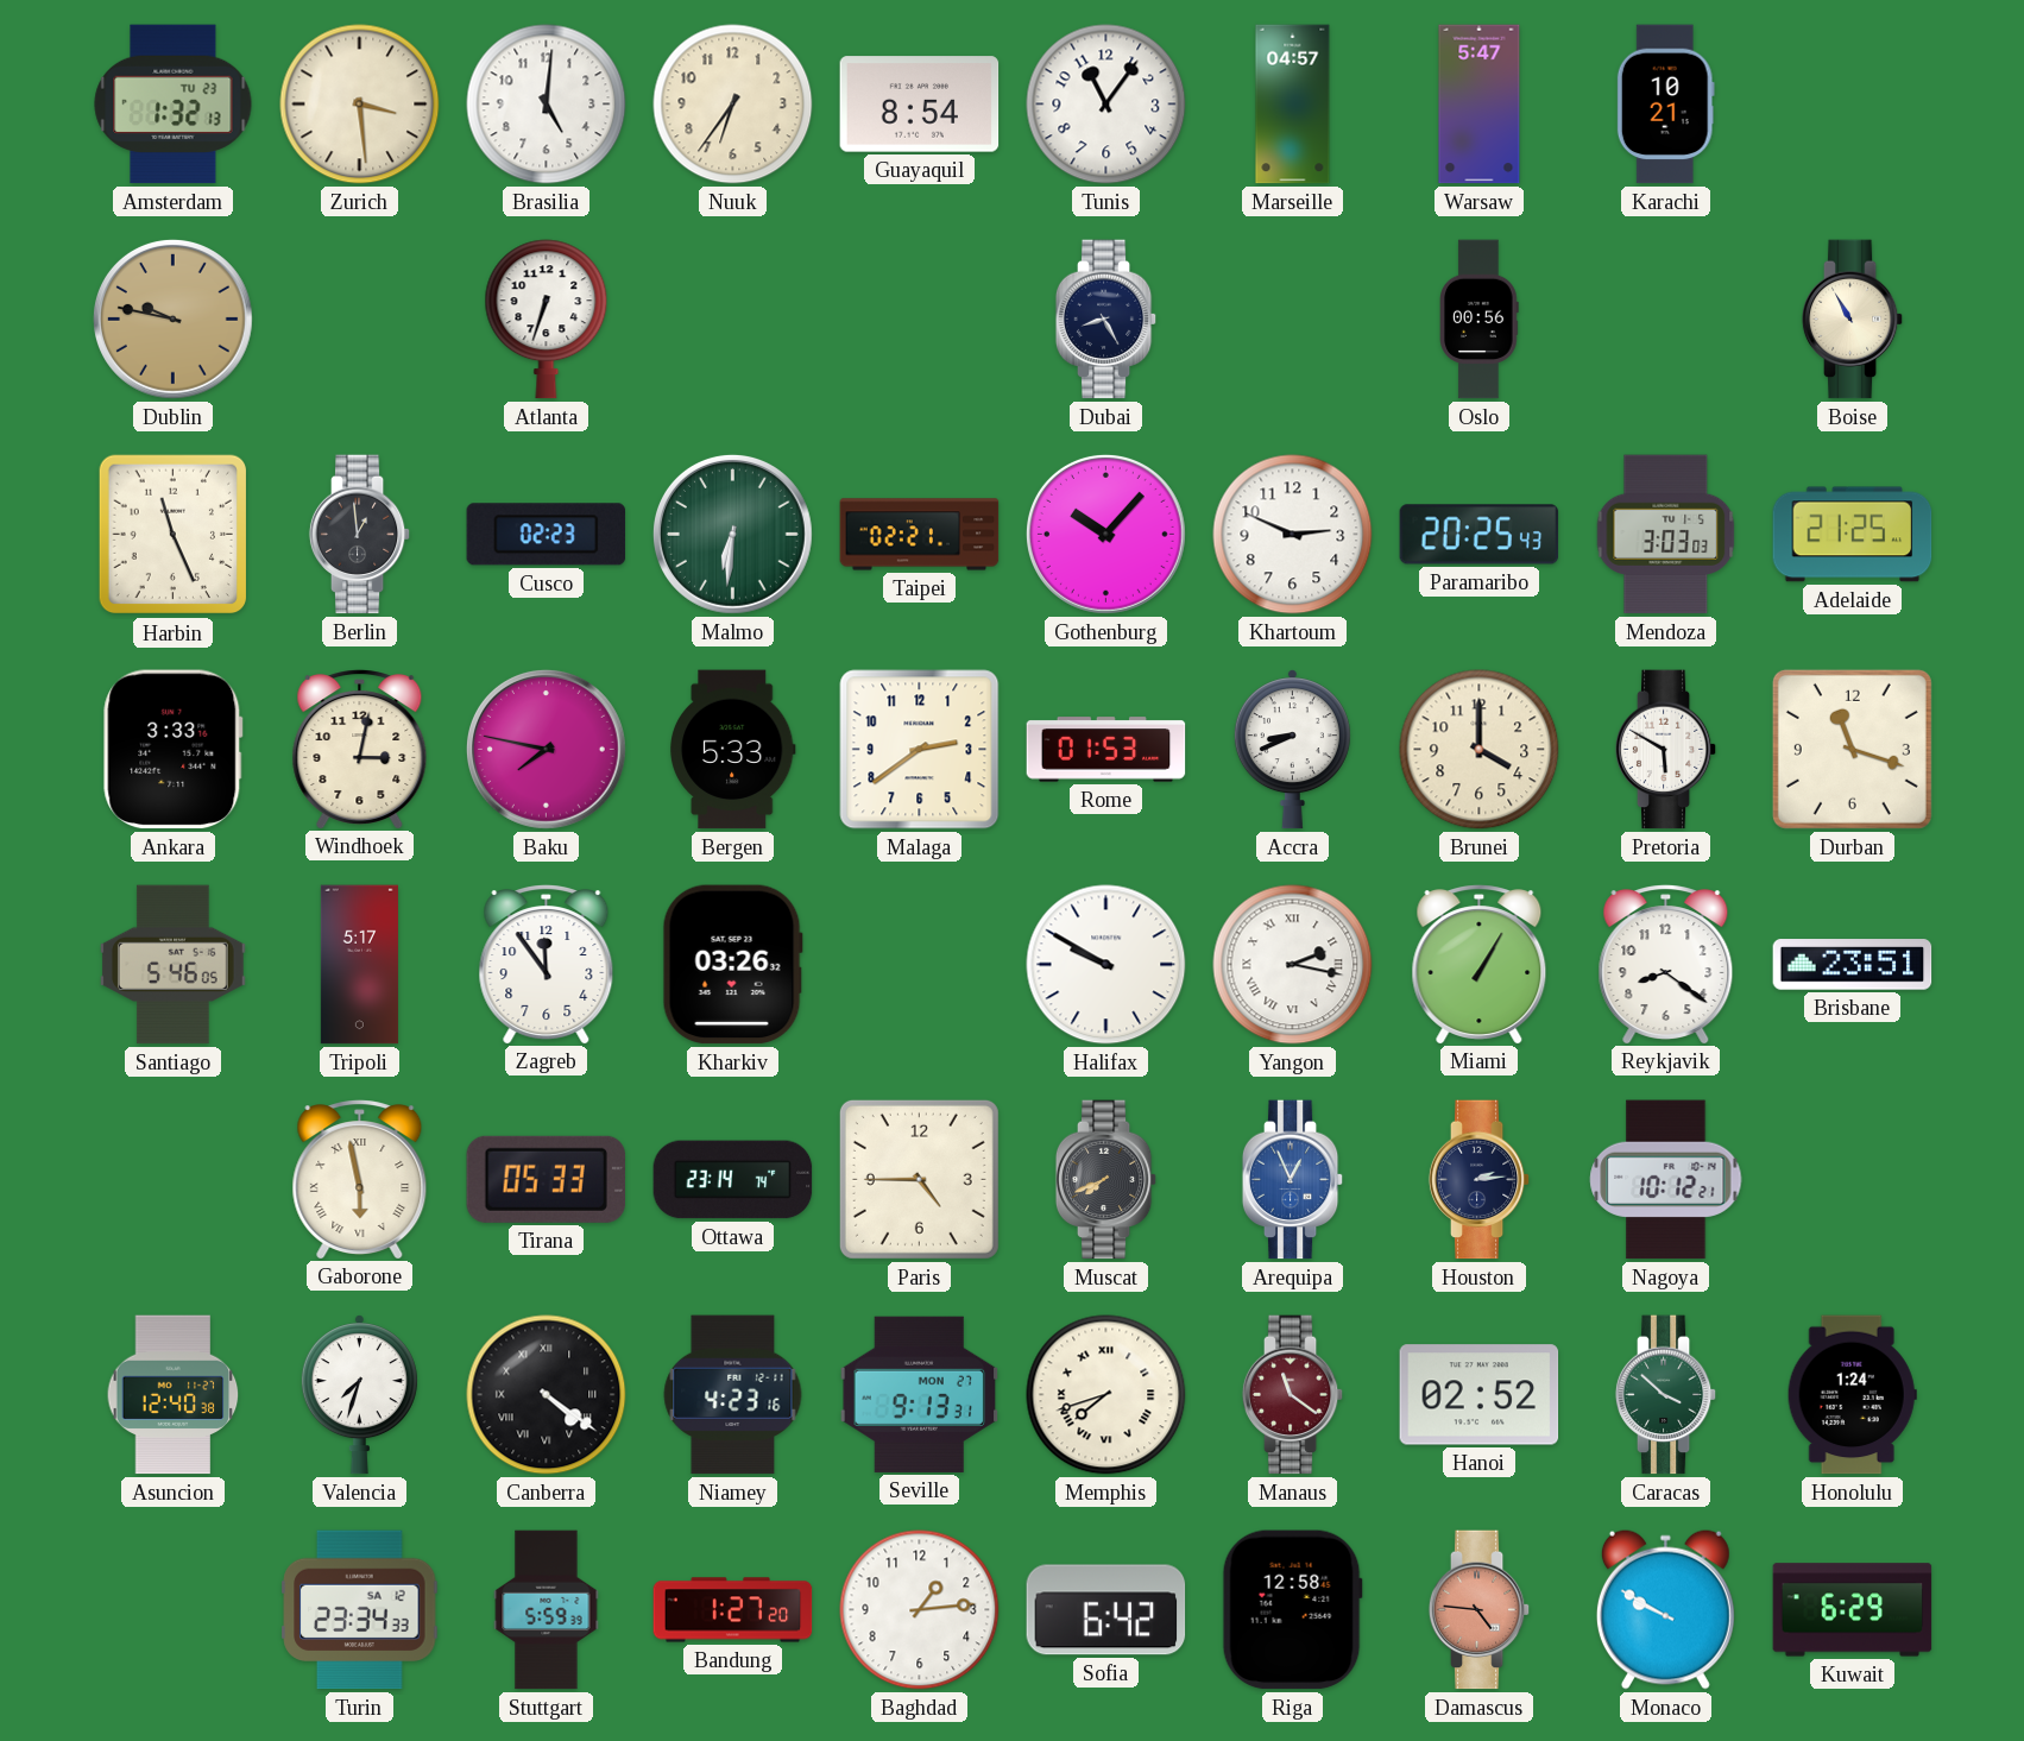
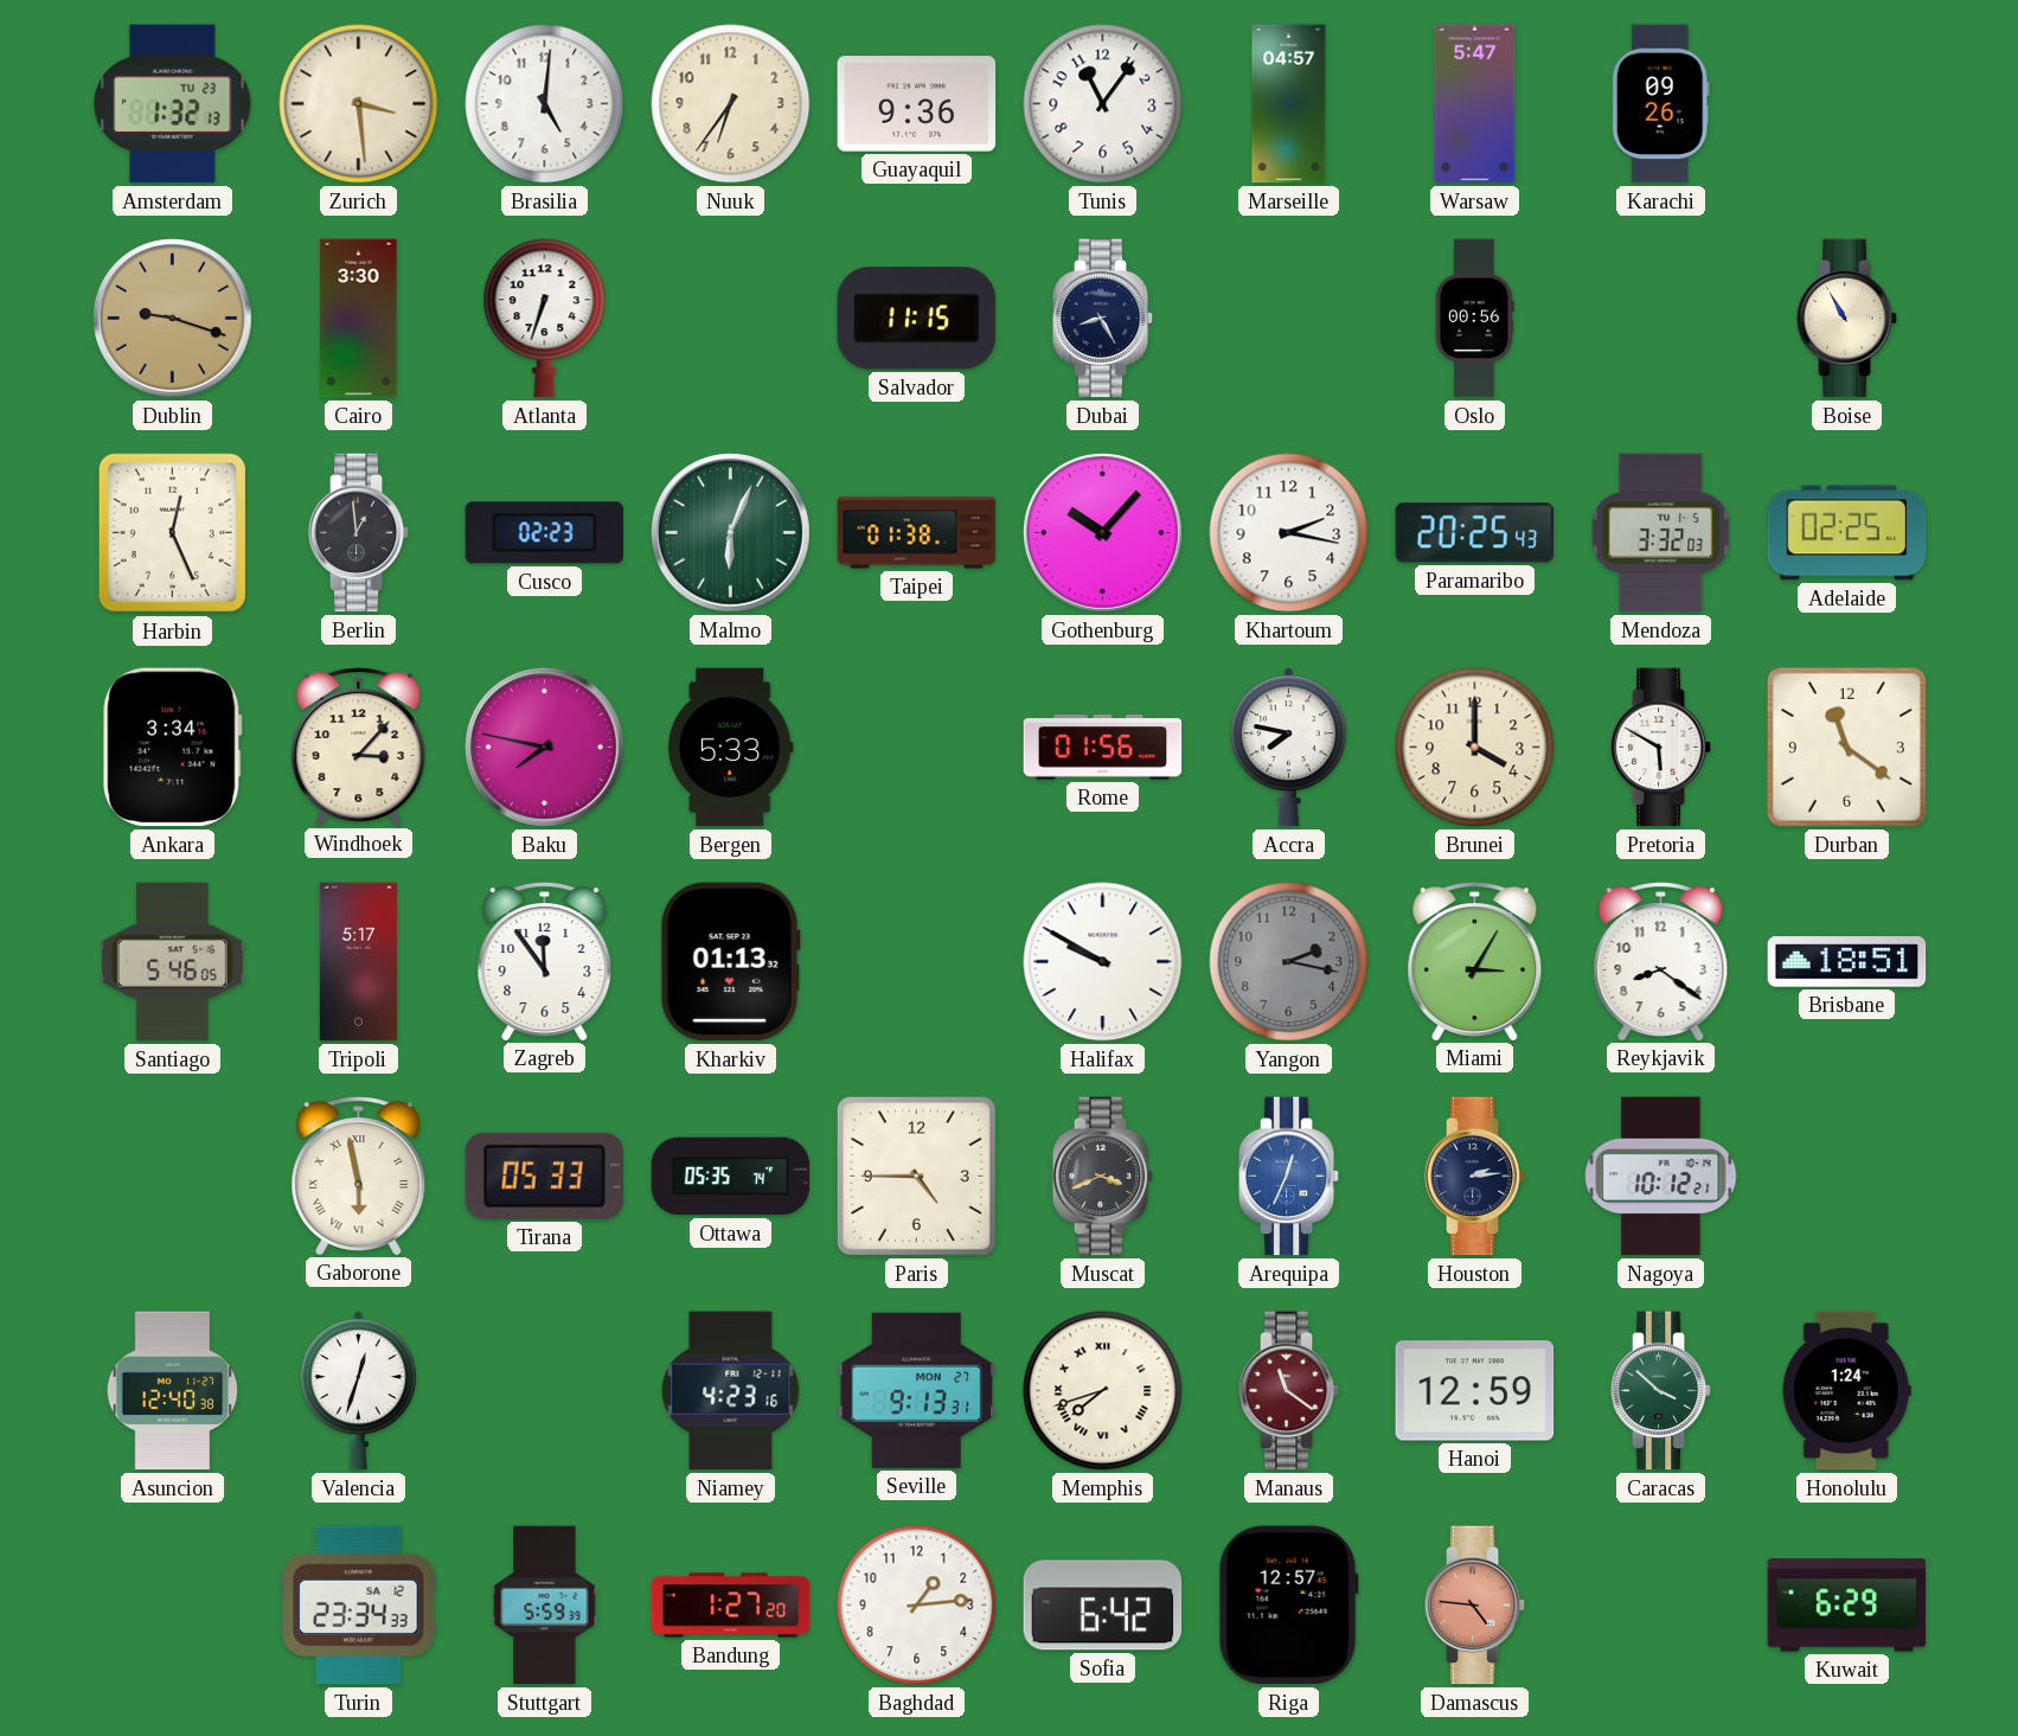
Guayaquil: 8:54 -> 9:36
Karachi: 10:21 -> 09:26
Dublin: 9:47 -> 9:18
Cairo: none -> 3:30
Salvador: none -> 11:15
Harbin: 11:26 -> 12:26
Malmo: 6:31 -> 6:04
Taipei: 02:21 -> 01:38
Khartoum: 2:49 -> 2:17
Mendoza: 3:03 -> 3:32
Adelaide: 21:25 -> 02:25
Ankara: 3:33 -> 3:34
Windhoek: 3:02 -> 3:07
Malaga: 2:39 -> none
Rome: 01:53 -> 01:56
Accra: 8:41 -> 7:47
Durban: 11:18 -> 11:21
Kharkiv: 03:26 -> 01:13
Yangon dial: white -> grey
Yangon numerals: Roman -> Arabic
Miami: 1:05 -> 3:05
Brisbane: 23:51 -> 18:51
Ottawa: 23:14 -> 05:35
Muscat: 7:41 -> 3:41
Arequipa: 12:56 -> 12:34
Valencia: 7:33 -> 12:33
Canberra: 4:21 -> none
Hanoi: 02:52 -> 12:59
Riga: 12:58 -> 12:57
Monaco: 9:50 -> none
